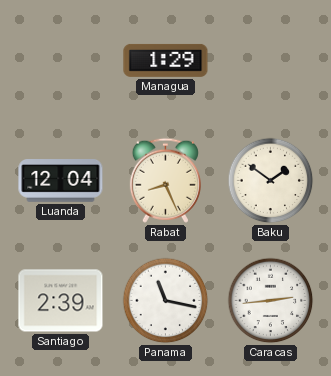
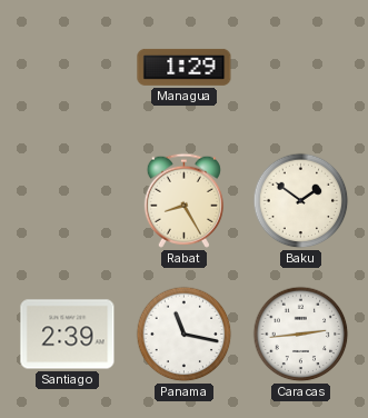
Luanda: 12:04 -> none
Rabat: 8:26 -> 8:25
